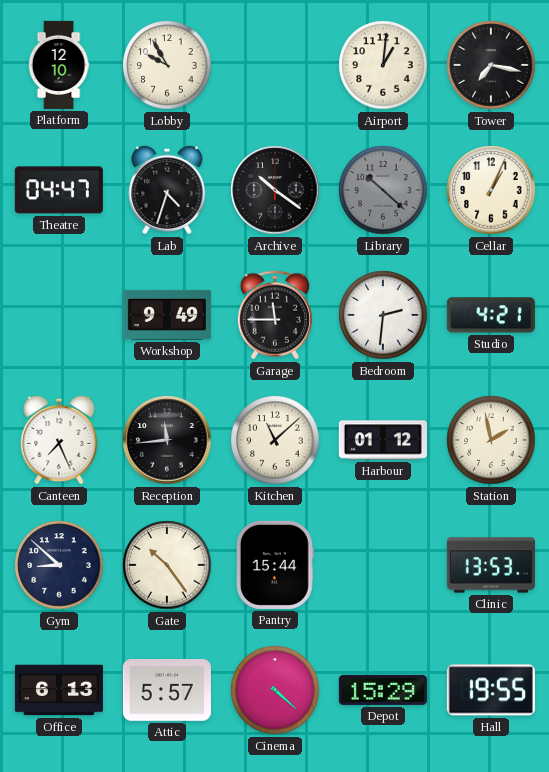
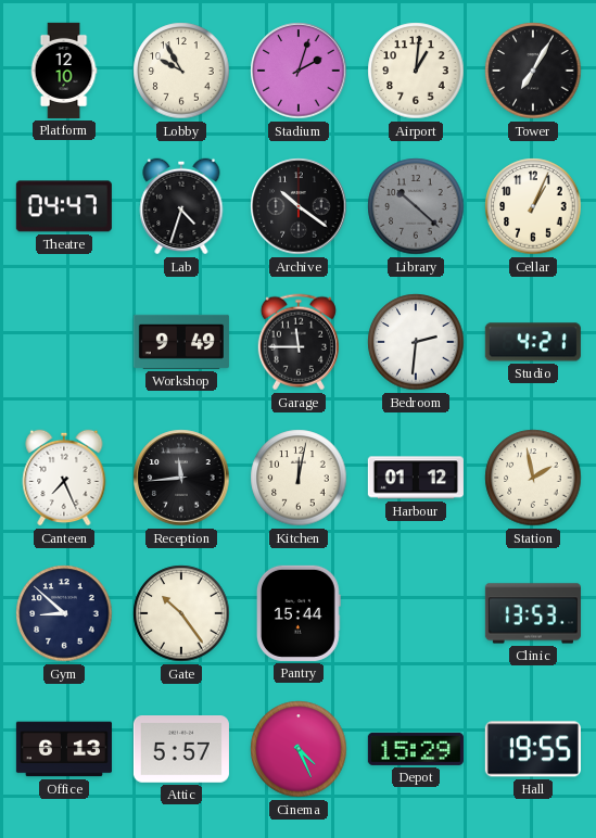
Stadium: none -> 2:03
Tower: 7:17 -> 7:05
Kitchen: 11:08 -> 12:02
Cinema: 4:22 -> 4:26
